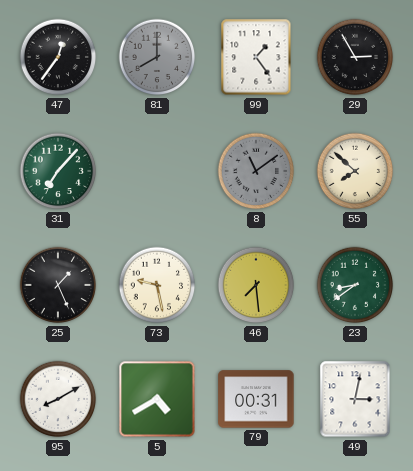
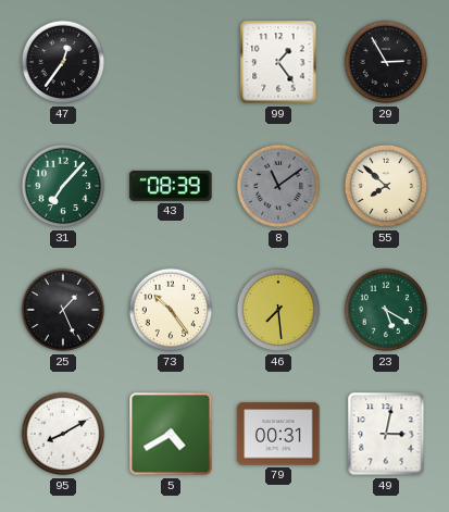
81: 8:00 -> none
43: none -> 08:39
73: 9:28 -> 10:24
23: 8:39 -> 5:20
